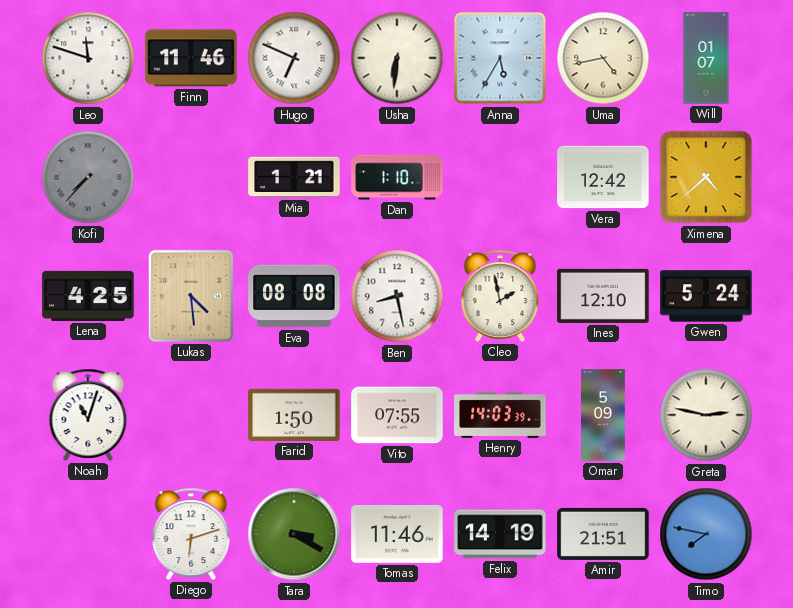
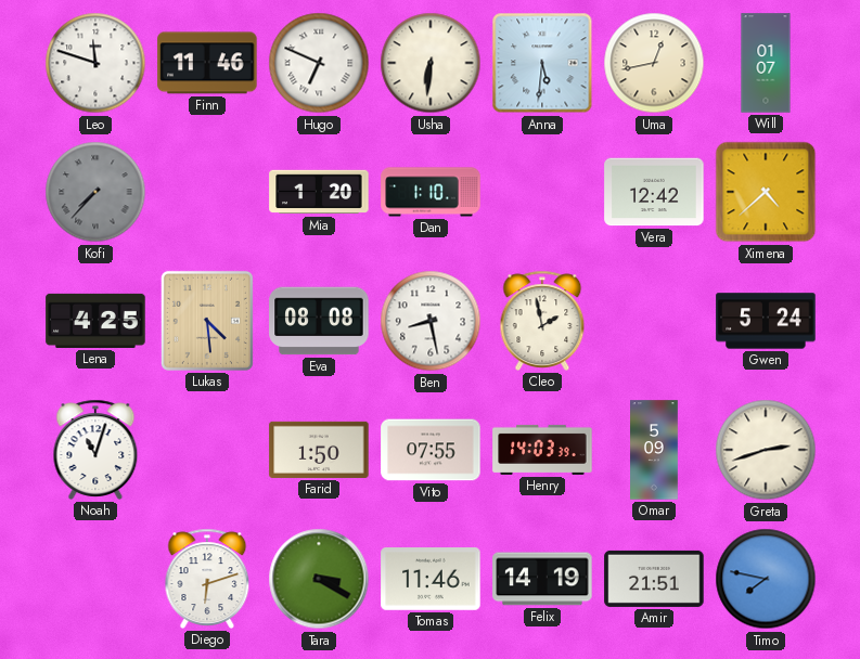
Anna: 5:35 -> 5:31
Uma: 4:43 -> 12:43
Mia: 1:21 -> 1:20
Ines: 12:10 -> none
Greta: 2:47 -> 2:42
